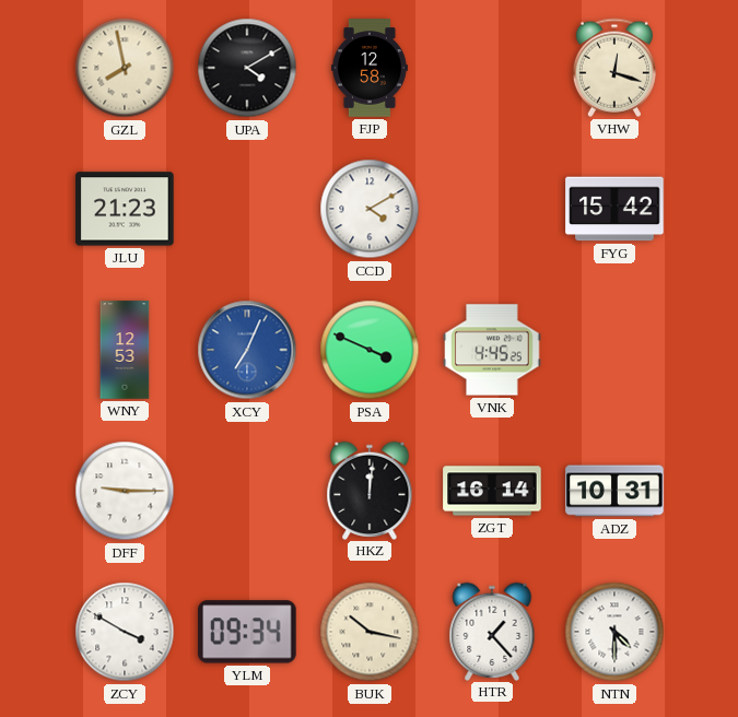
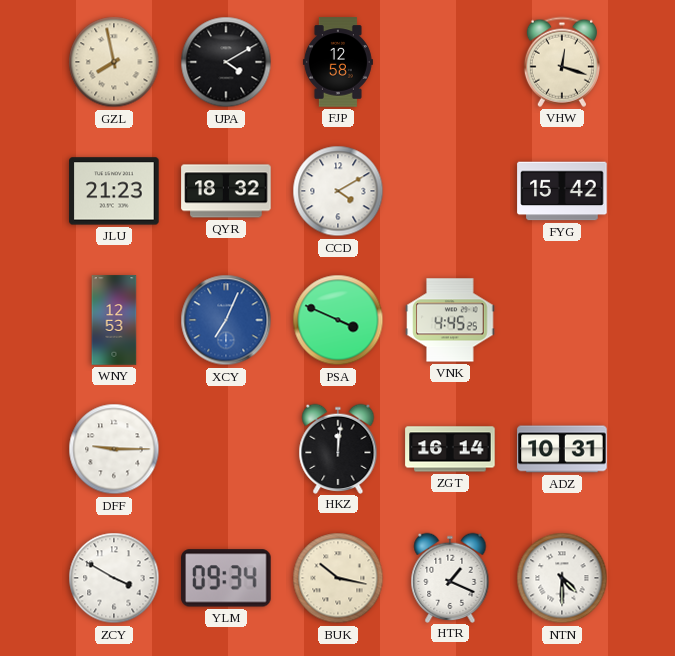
QYR: none -> 18:32
HTR: 1:23 -> 1:19
